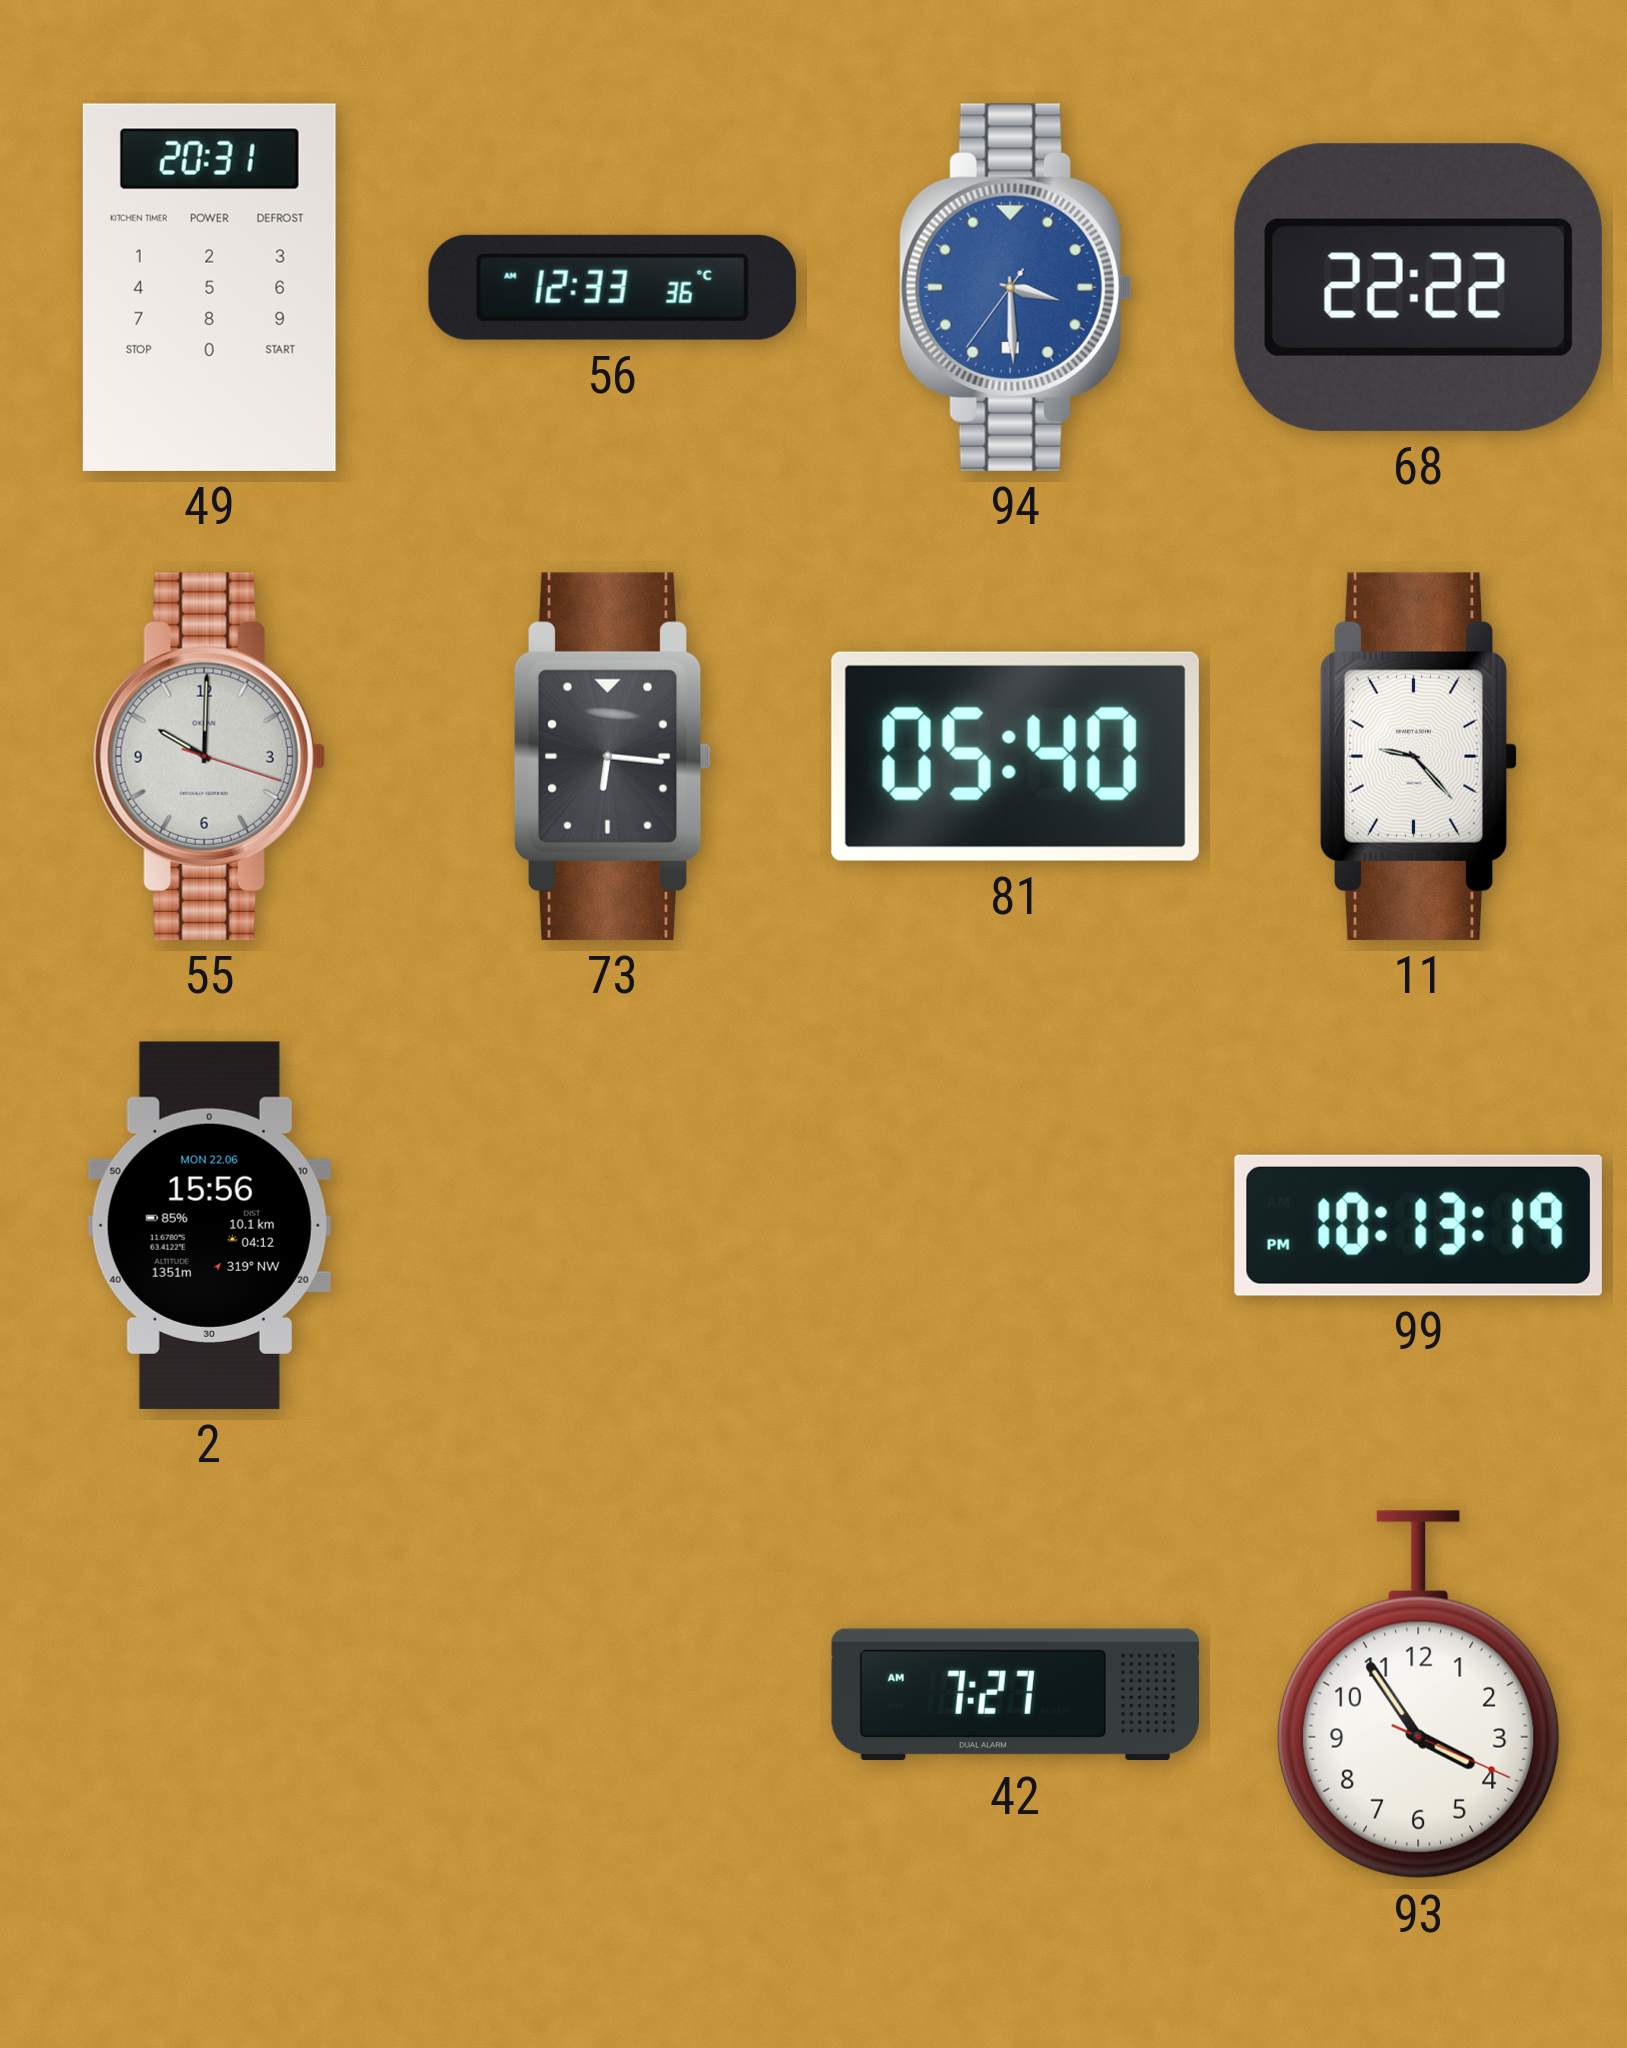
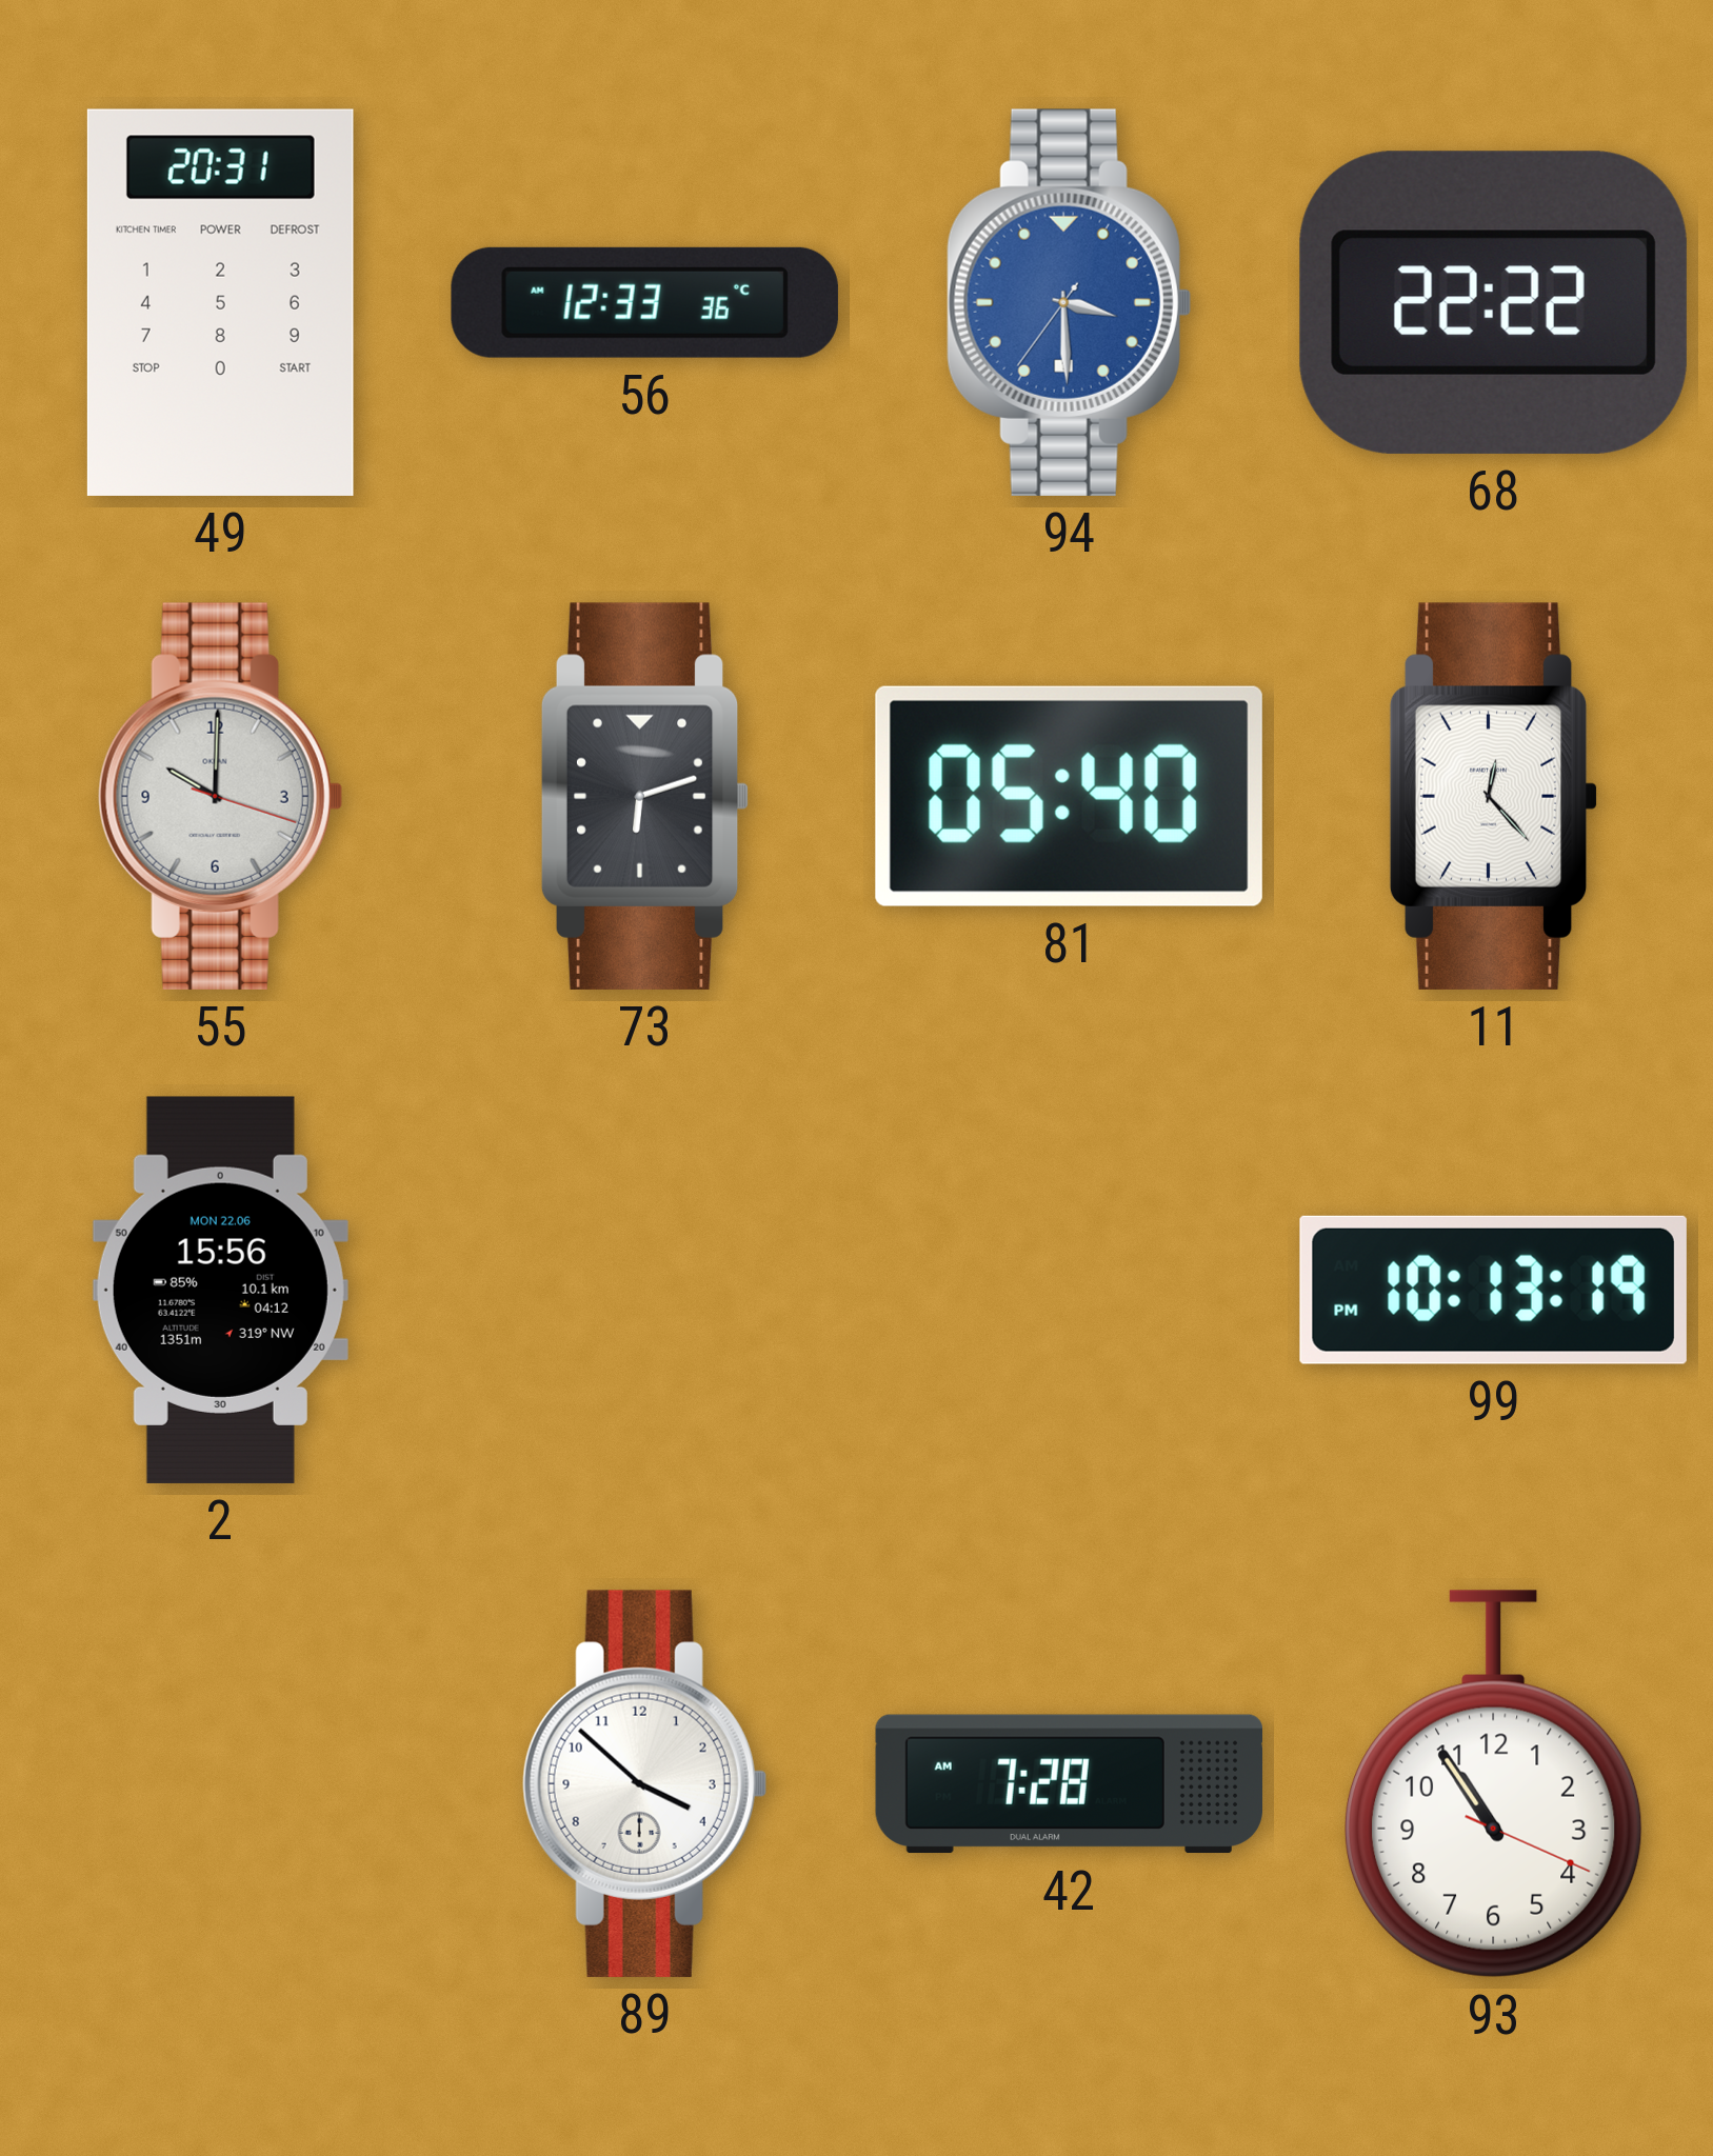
73: 6:16 -> 6:12
11: 9:23 -> 12:23
89: none -> 3:52
42: 7:27 -> 7:28
93: 3:54 -> 10:54
